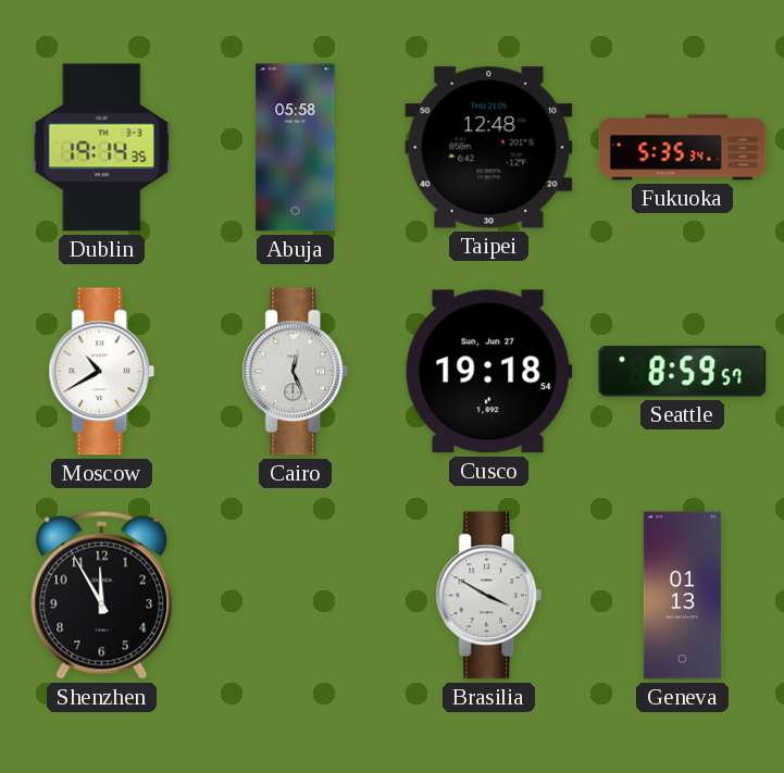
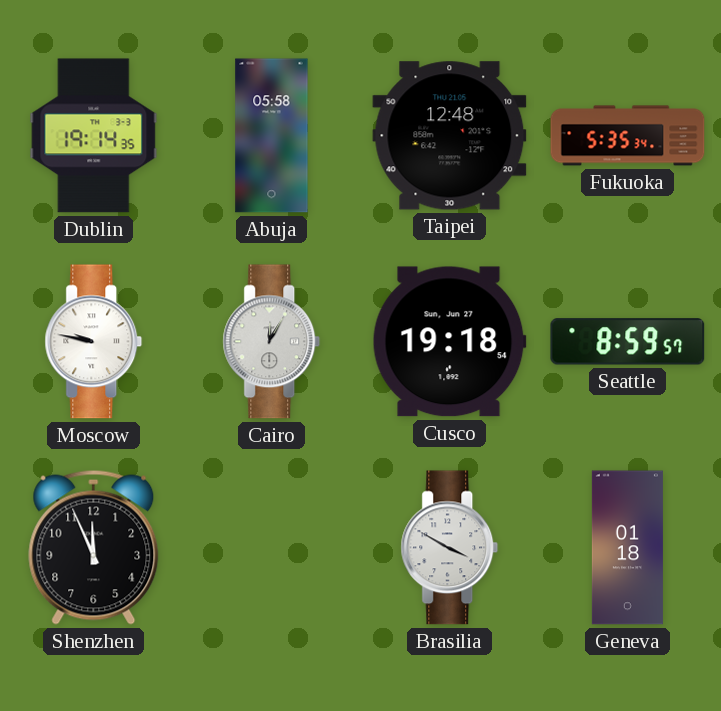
Moscow: 10:40 -> 9:47
Cairo: 12:26 -> 12:05
Shenzhen: 11:55 -> 11:56
Geneva: 01:13 -> 01:18
